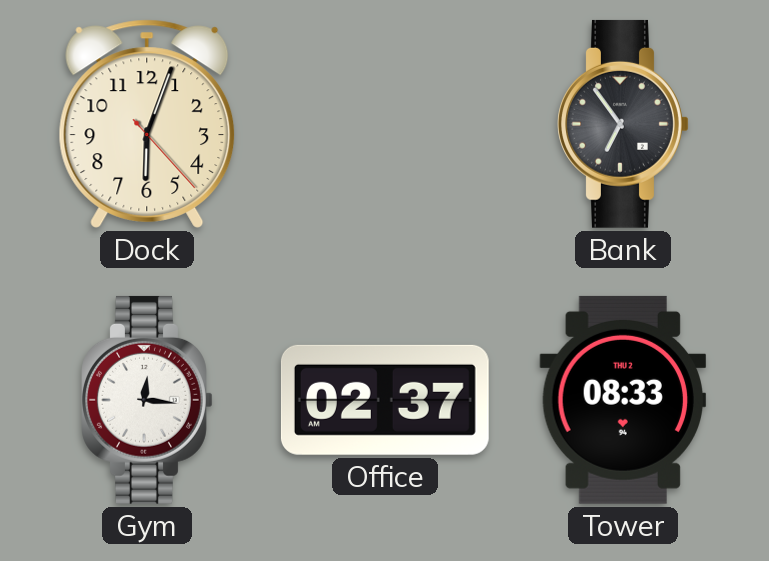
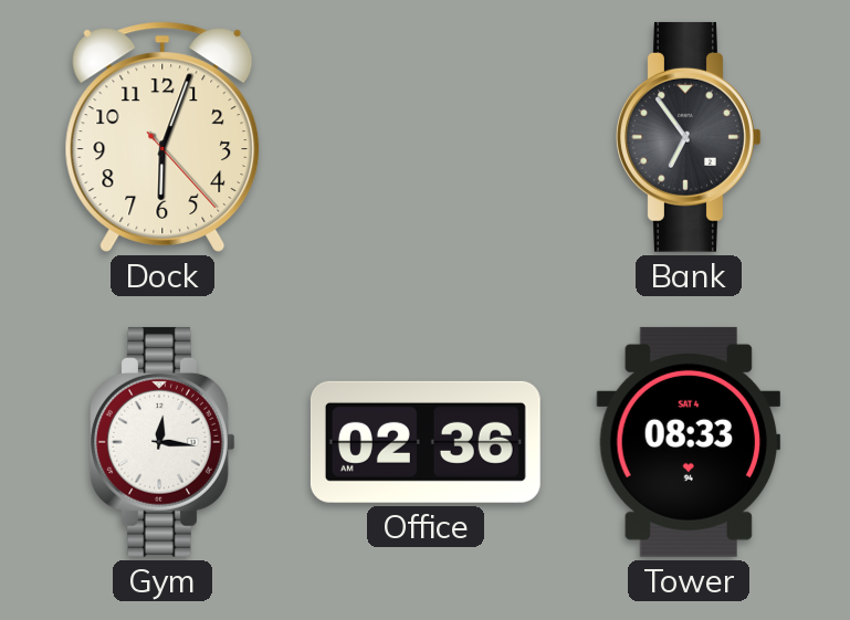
Office: 02:37 -> 02:36
Tower date: THU 2 -> SAT 4
